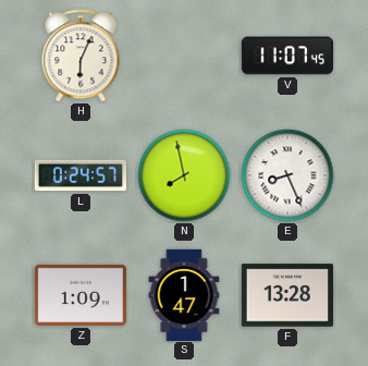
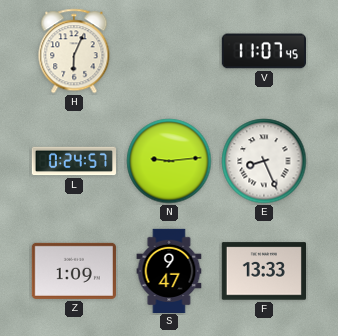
N: 7:58 -> 9:14
S: 1:47 -> 9:47
F: 13:28 -> 13:33
